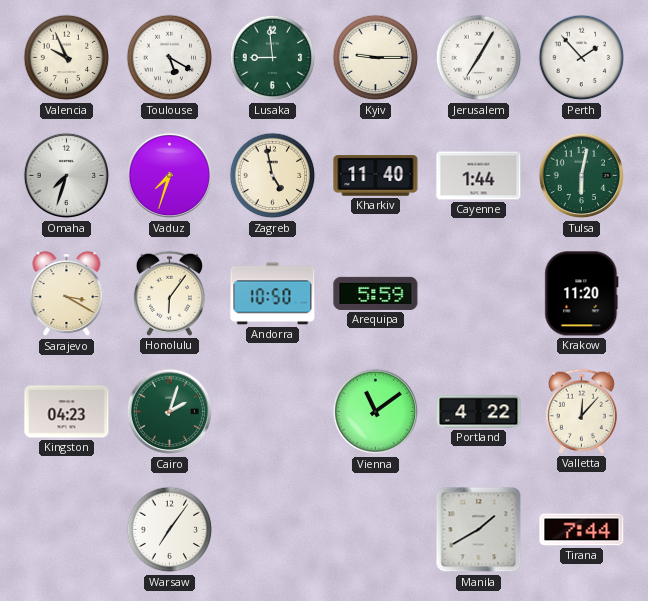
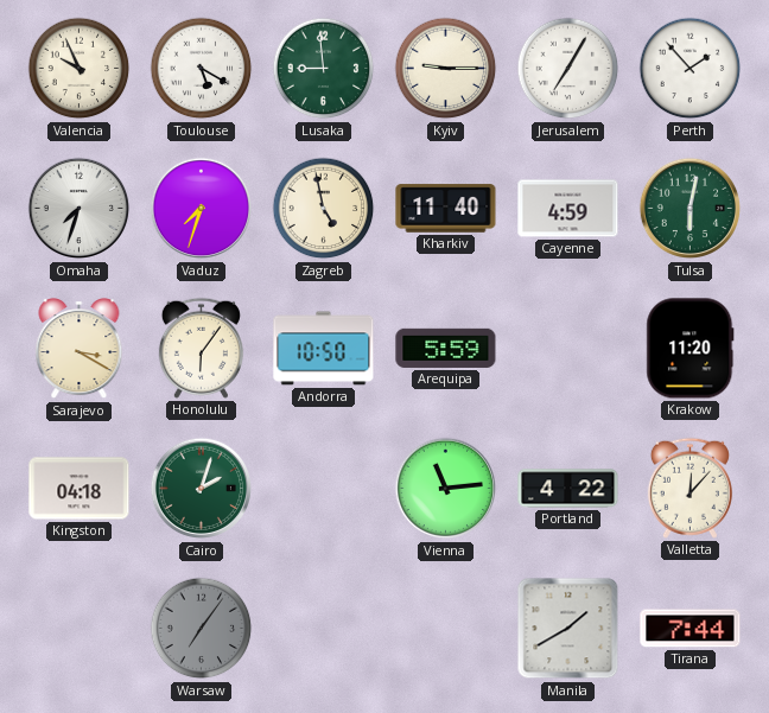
Cayenne: 1:44 -> 4:59
Kingston: 04:23 -> 04:18
Vienna: 11:09 -> 11:14
Warsaw dial: white -> grey
